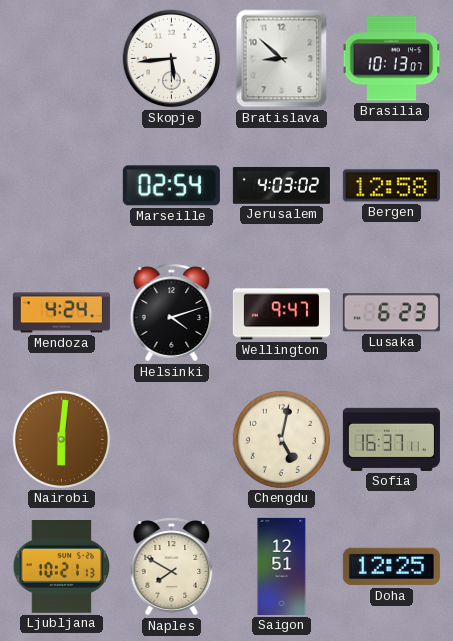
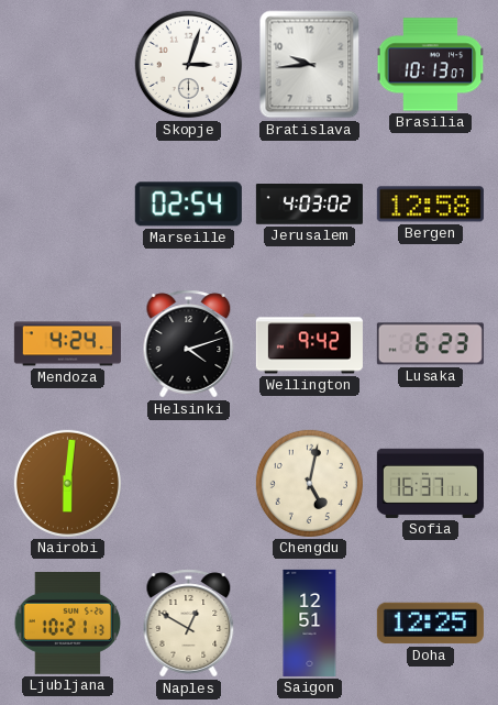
Skopje: 5:44 -> 3:03
Bratislava: 8:52 -> 9:44
Wellington: 9:47 -> 9:42
Naples: 7:50 -> 12:50
